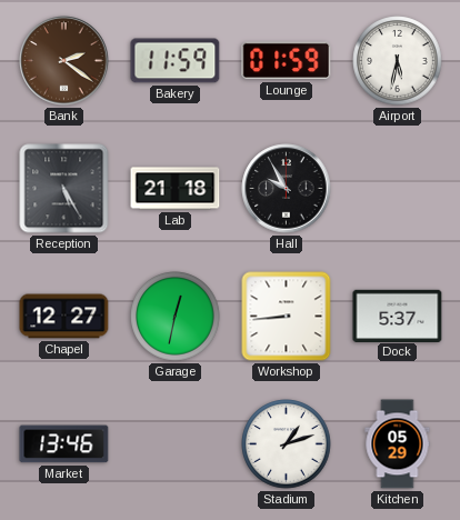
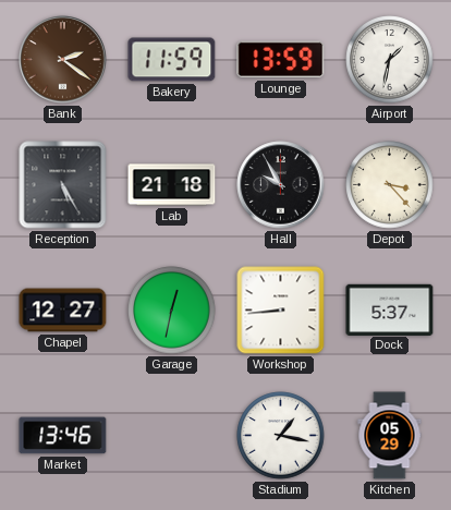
Lounge: 01:59 -> 13:59
Airport: 5:32 -> 1:32
Depot: none -> 3:23
Stadium: 1:12 -> 1:17
